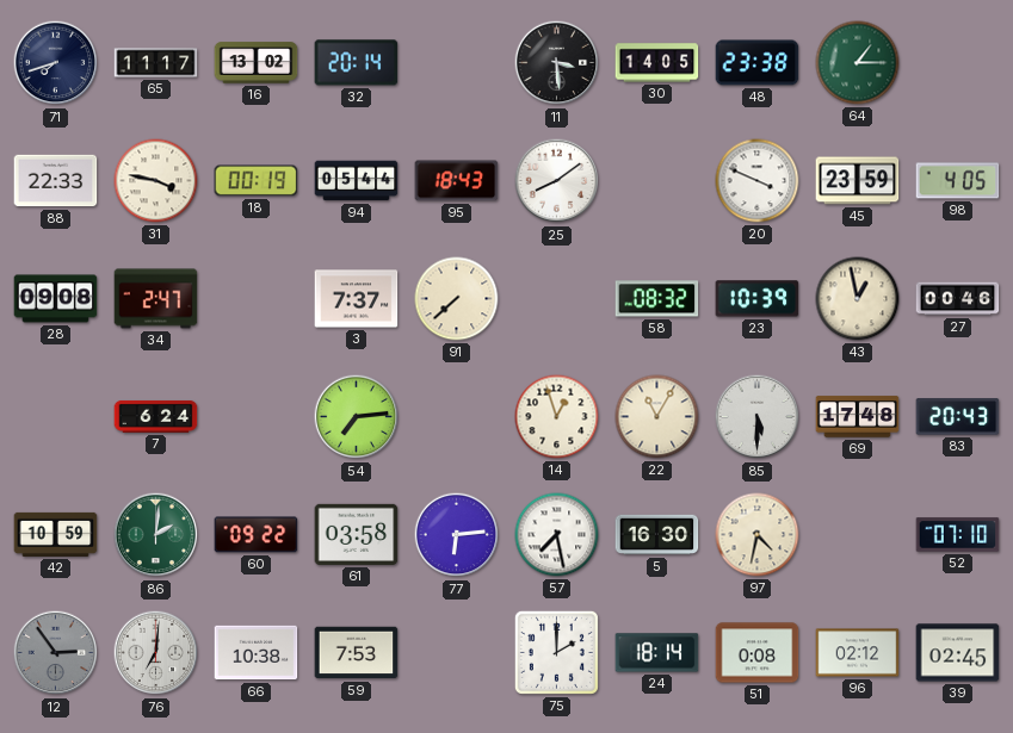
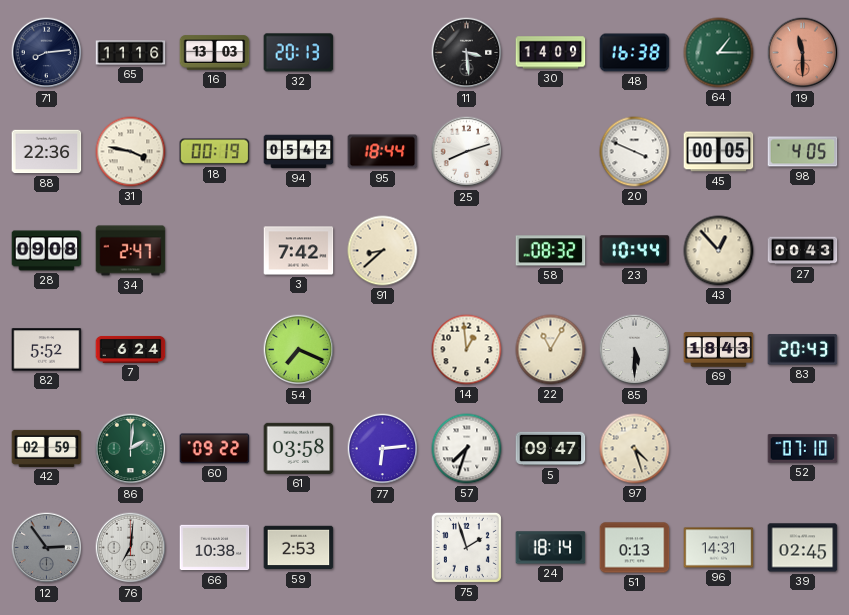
71: 7:42 -> 8:14
65: 11:17 -> 11:16
16: 13:02 -> 13:03
32: 20:14 -> 20:13
30: 14:05 -> 14:09
48: 23:38 -> 16:38
19: none -> 11:30
88: 22:33 -> 22:36
94: 05:44 -> 05:42
95: 18:43 -> 18:44
25: 8:09 -> 8:12
45: 23:59 -> 00:05
3: 7:37 -> 7:42
91: 7:38 -> 8:38
23: 10:39 -> 10:44
43: 12:58 -> 12:53
27: 00:46 -> 00:43
82: none -> 5:52
54: 7:14 -> 7:19
14: 12:57 -> 12:59
69: 17:48 -> 18:43
42: 10:59 -> 02:59
57: 7:28 -> 7:33
5: 16:30 -> 09:47
97: 4:32 -> 4:27
59: 7:53 -> 2:53
75: 2:00 -> 1:57
51: 0:08 -> 0:13
96: 02:12 -> 14:31
